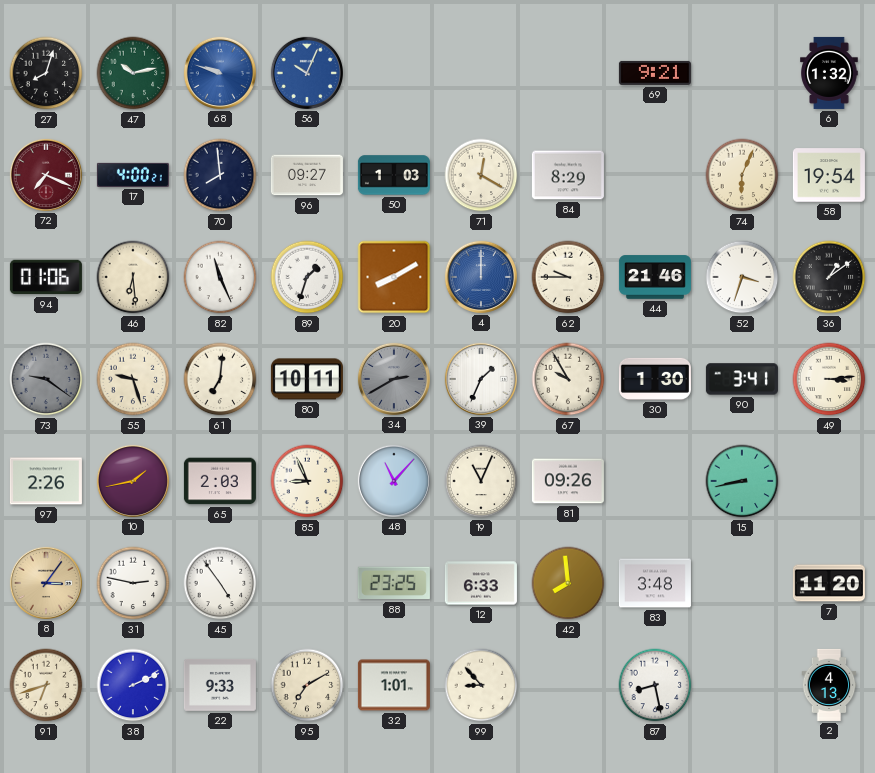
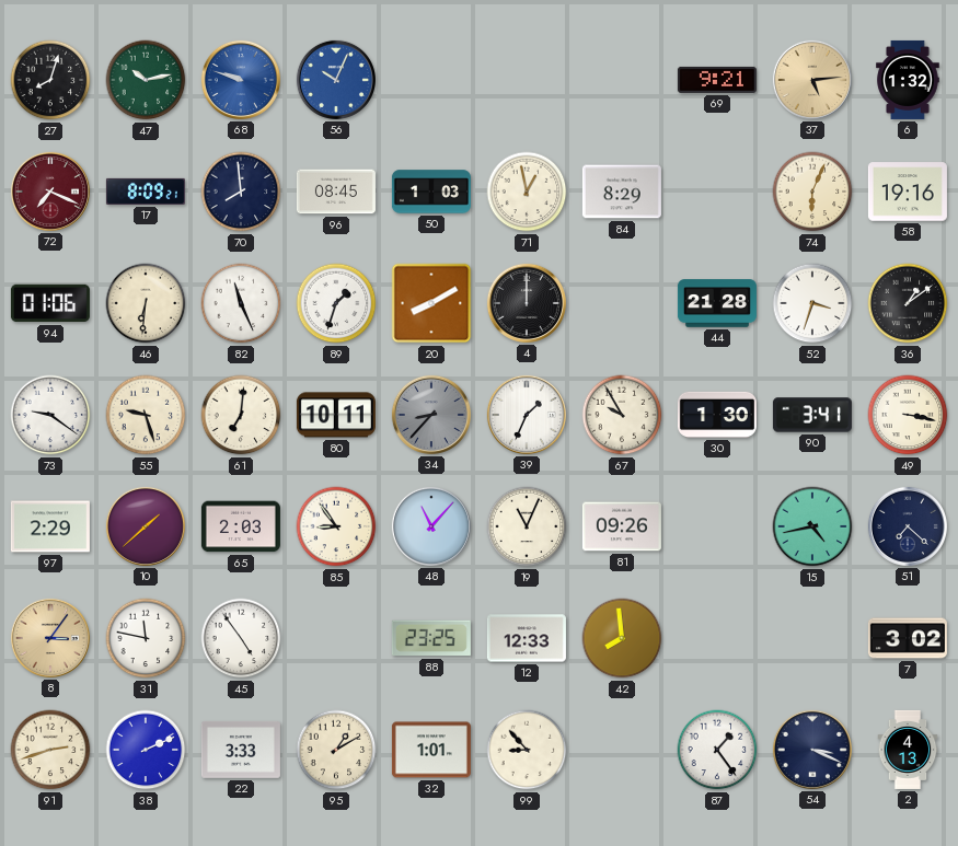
37: none -> 5:14
17: 4:00 -> 8:09
96: 09:27 -> 08:45
71: 12:20 -> 12:58
58: 19:54 -> 19:16
46: 6:29 -> 6:31
4 dial: blue -> black
62: 9:45 -> none
44: 21:46 -> 21:28
73 dial: grey -> white
34: 2:40 -> 8:37
49: 3:14 -> 3:17
97: 2:26 -> 2:29
10: 1:43 -> 1:38
85: 8:56 -> 8:54
15: 8:43 -> 4:43
51: none -> 7:22
31: 2:47 -> 11:47
12: 6:33 -> 12:33
83: 3:48 -> none
7: 11:20 -> 3:02
91: 6:42 -> 2:42
22: 9:33 -> 3:33
95: 7:10 -> 1:10
87: 8:28 -> 1:24
54: none -> 3:19
